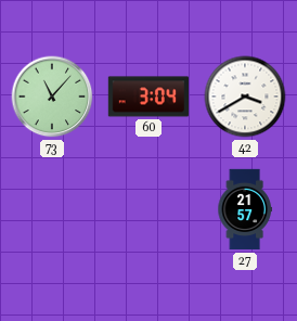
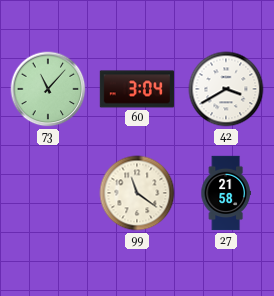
99: none -> 11:21
27: 21:57 -> 21:58
